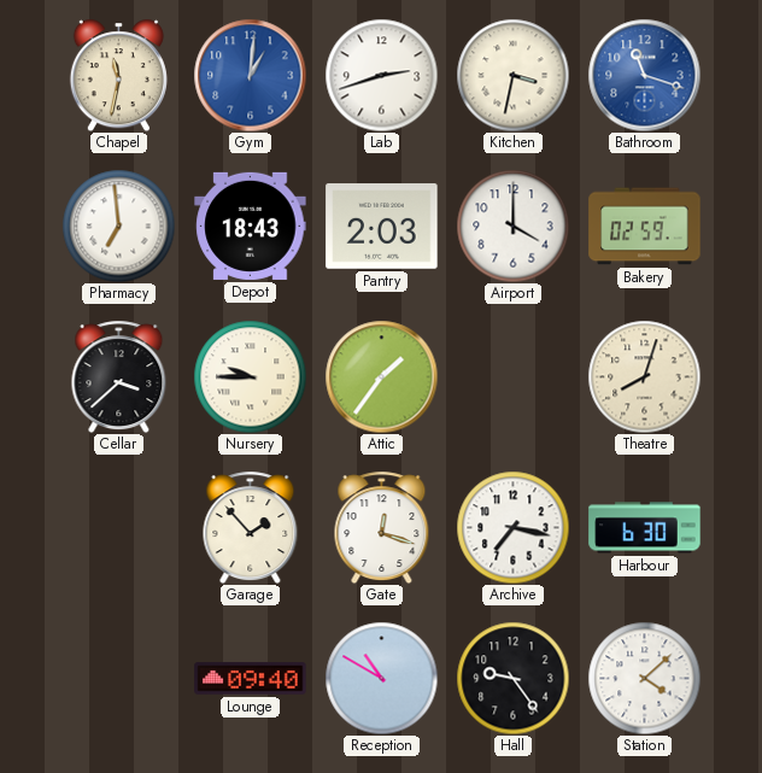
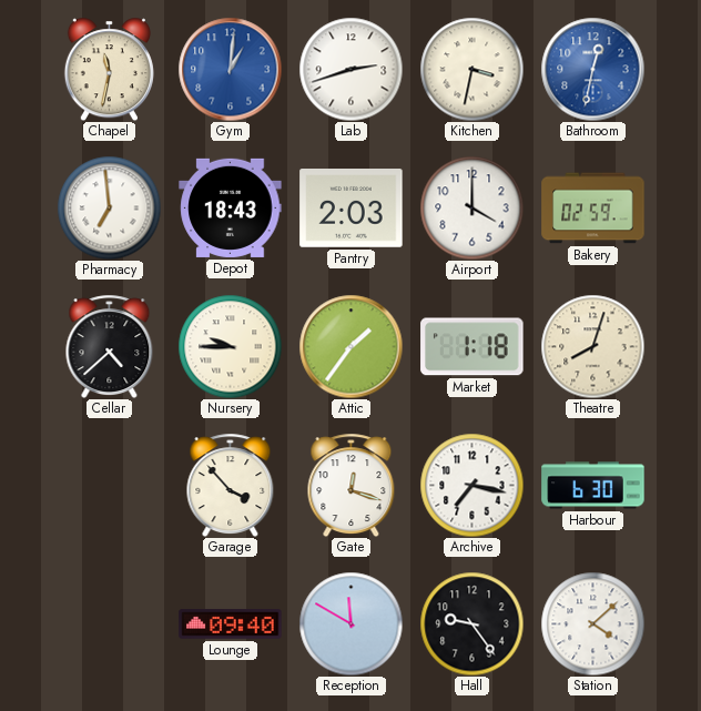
Bathroom: 11:18 -> 12:32
Cellar: 3:38 -> 4:38
Market: none -> 1:18
Garage: 1:53 -> 3:53
Reception: 10:50 -> 11:50
